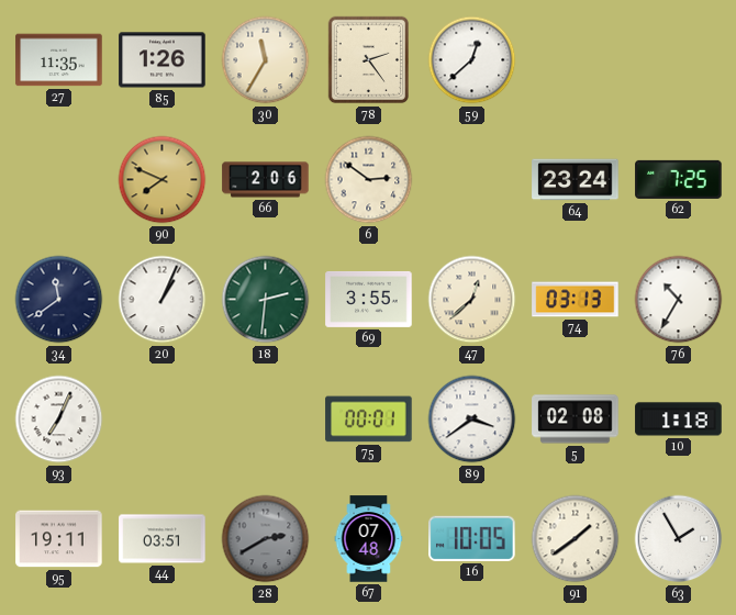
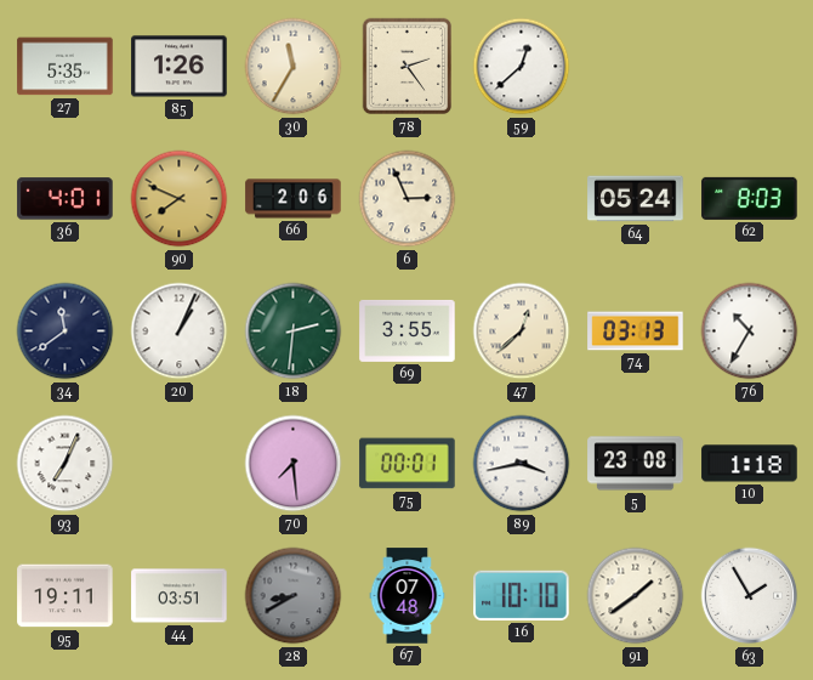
27: 11:35 -> 5:35
36: none -> 4:01
6: 2:51 -> 2:56
64: 23:24 -> 05:24
62: 7:25 -> 8:03
70: none -> 7:29
89: 3:39 -> 3:43
5: 02:08 -> 23:08
28: 2:40 -> 8:40
16: 10:05 -> 10:10
